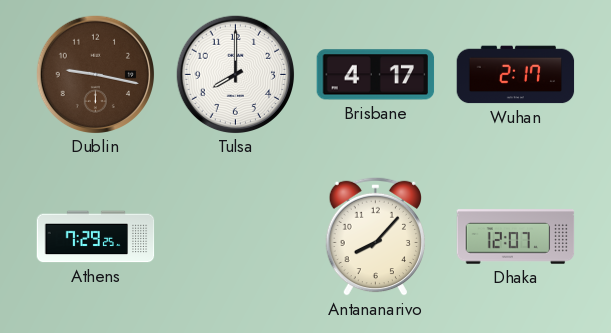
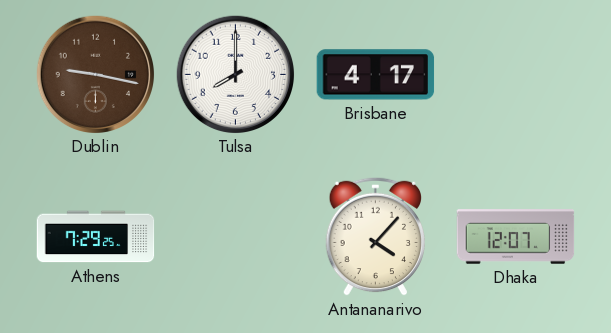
Wuhan: 2:17 -> none
Antananarivo: 8:07 -> 4:07
